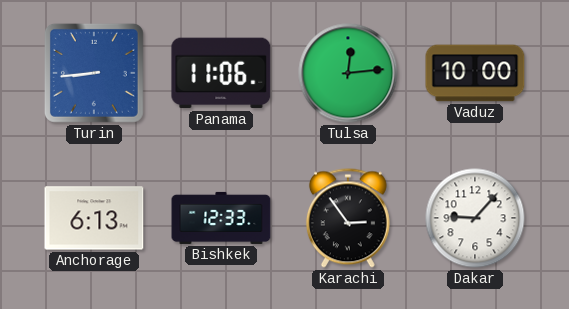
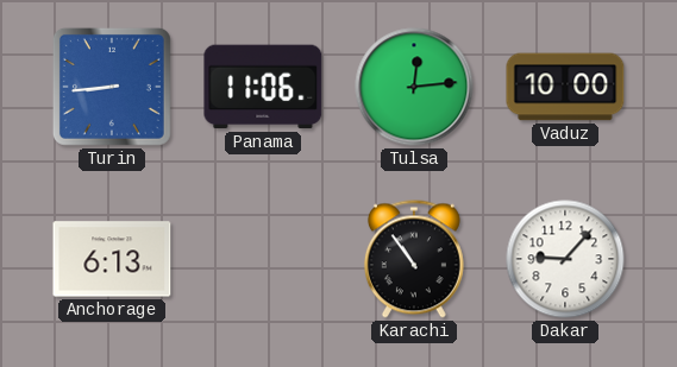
Bishkek: 12:33 -> none
Karachi: 2:54 -> 10:54
